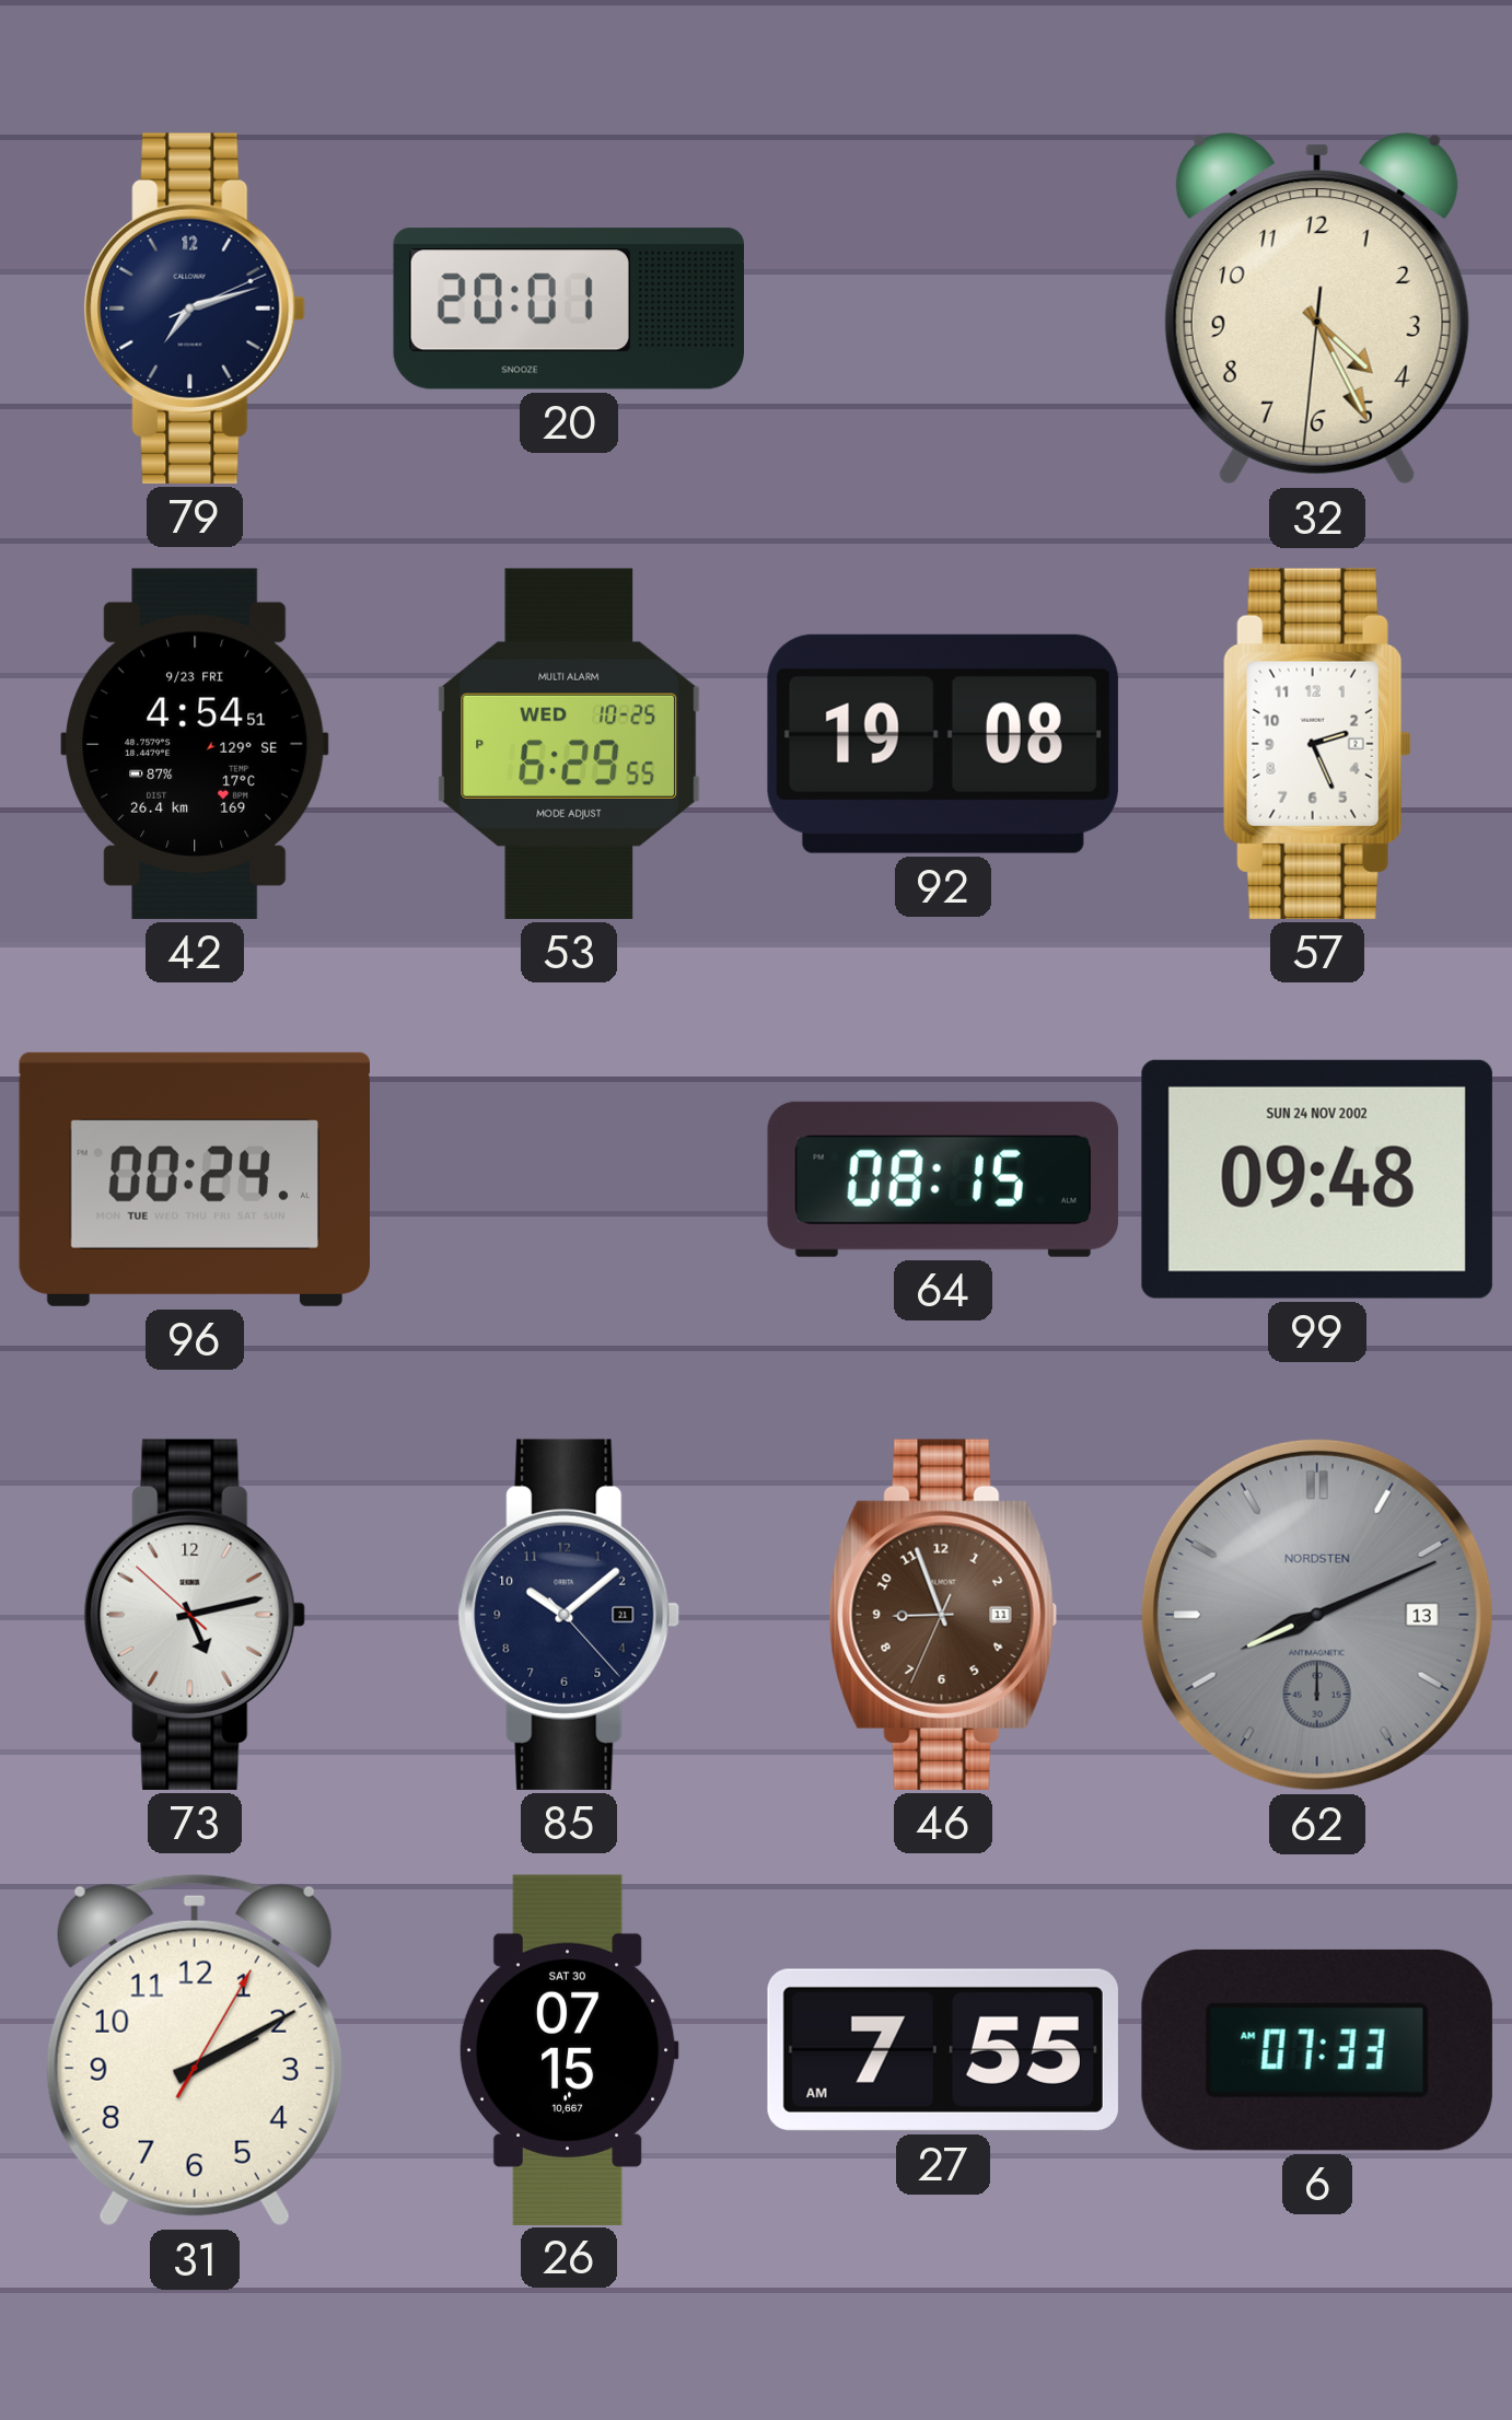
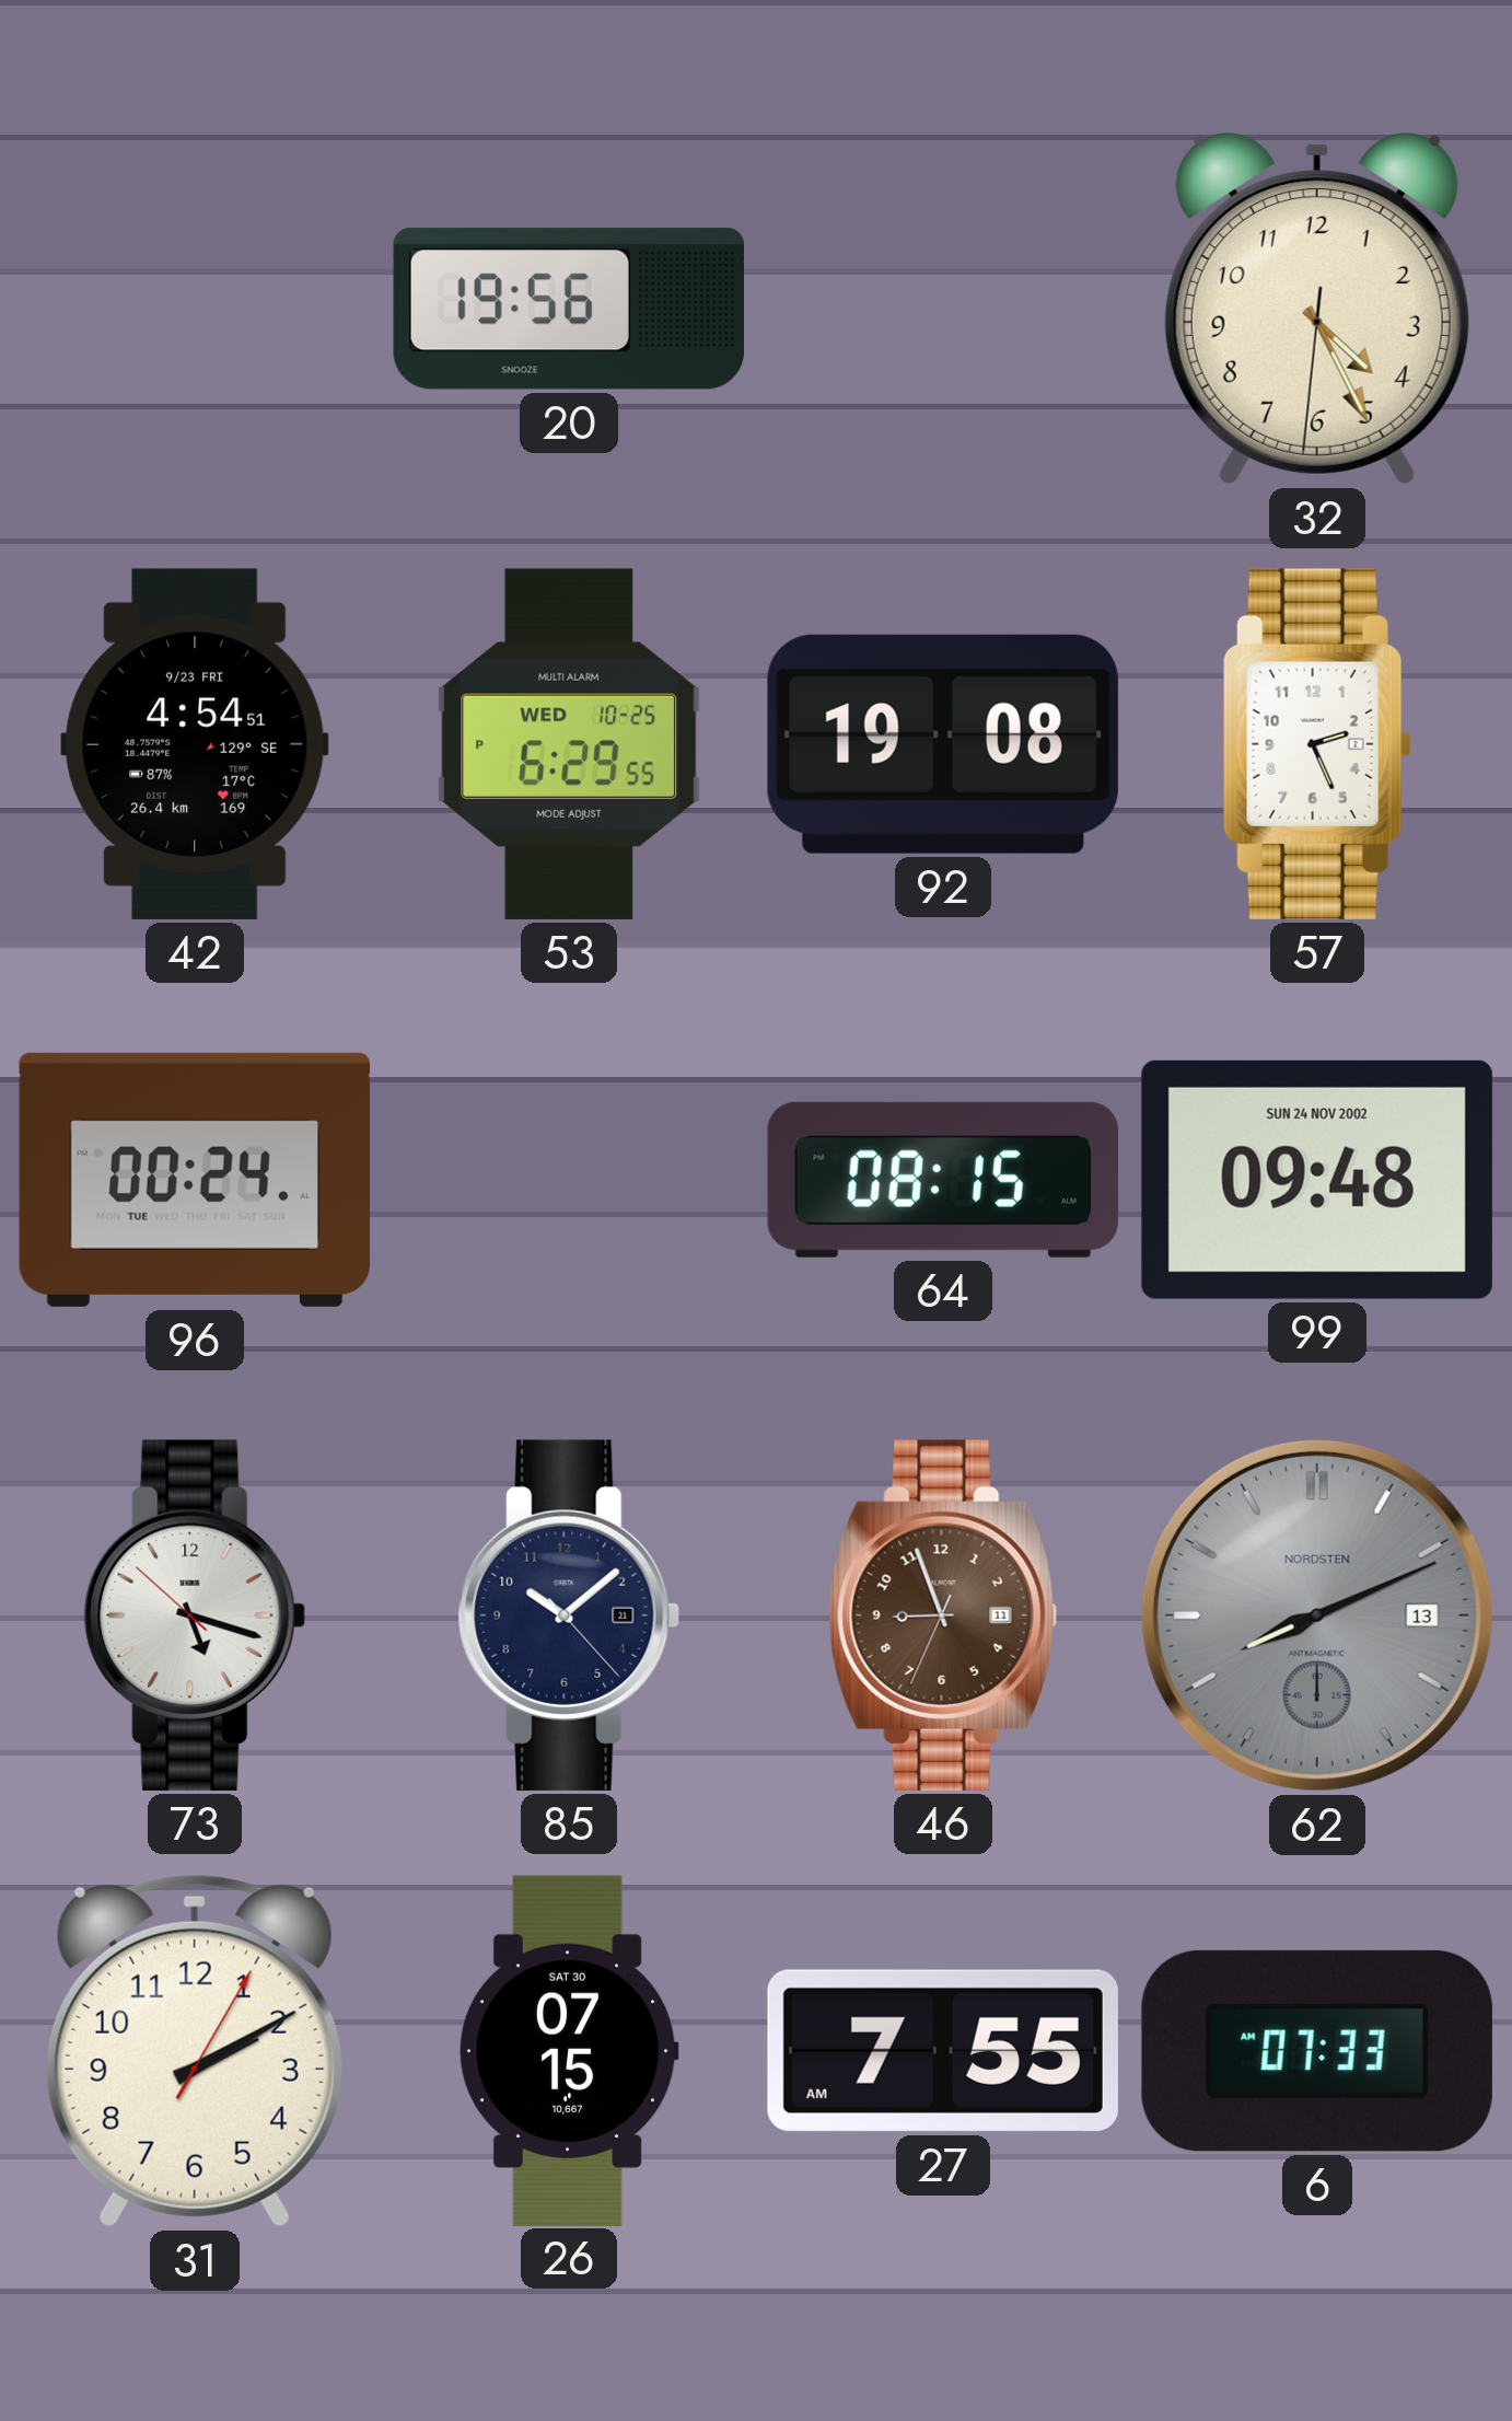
79: 7:12 -> none
20: 20:01 -> 19:56
73: 5:12 -> 5:17
